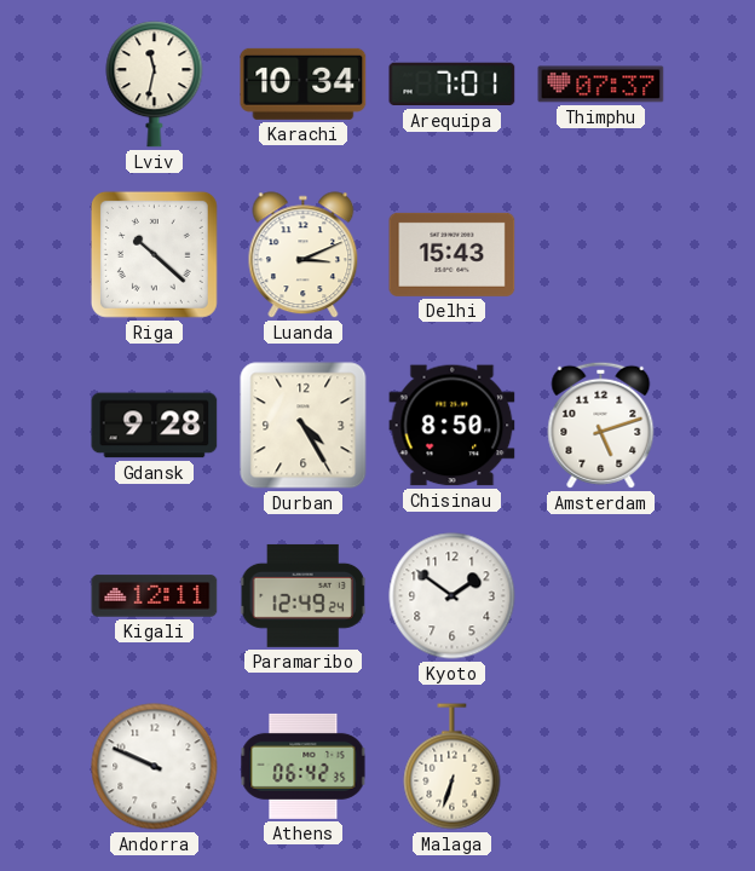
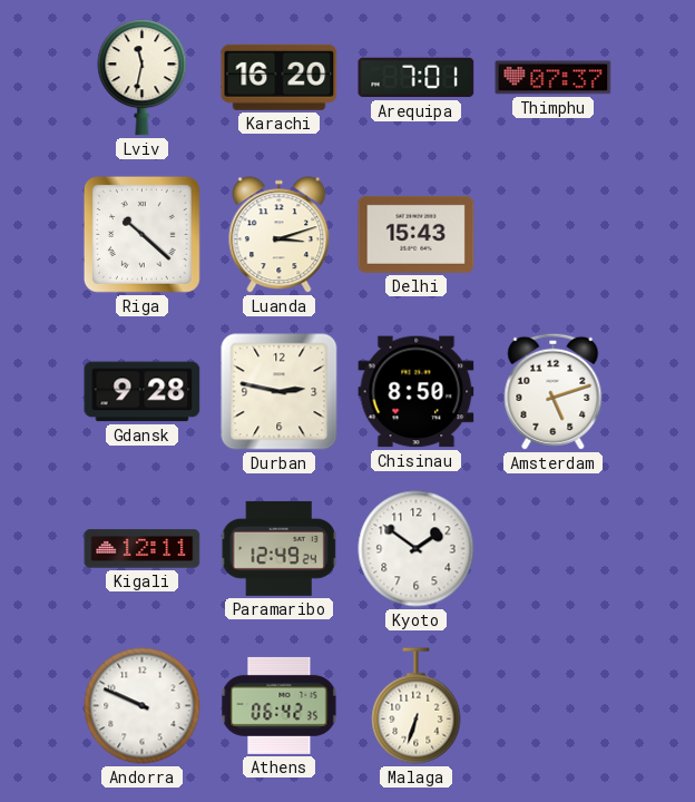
Karachi: 10:34 -> 16:20
Luanda: 3:11 -> 3:12
Durban: 4:25 -> 2:47
